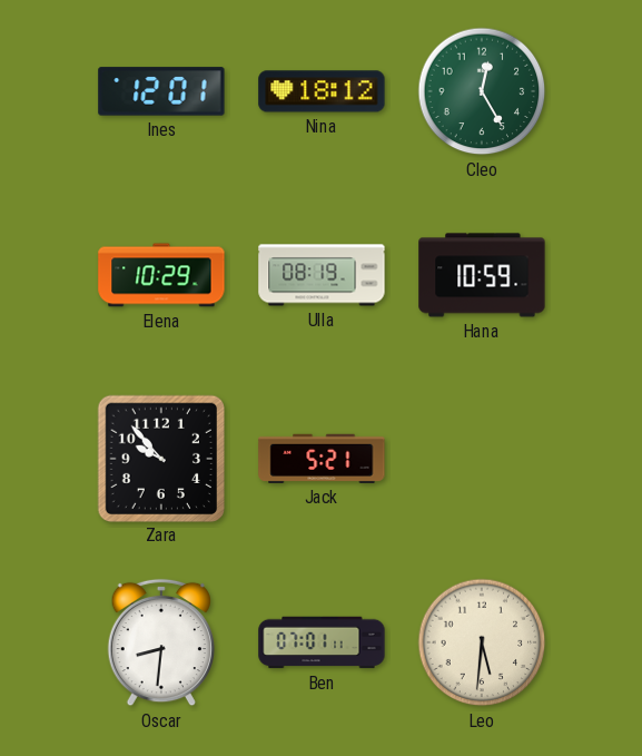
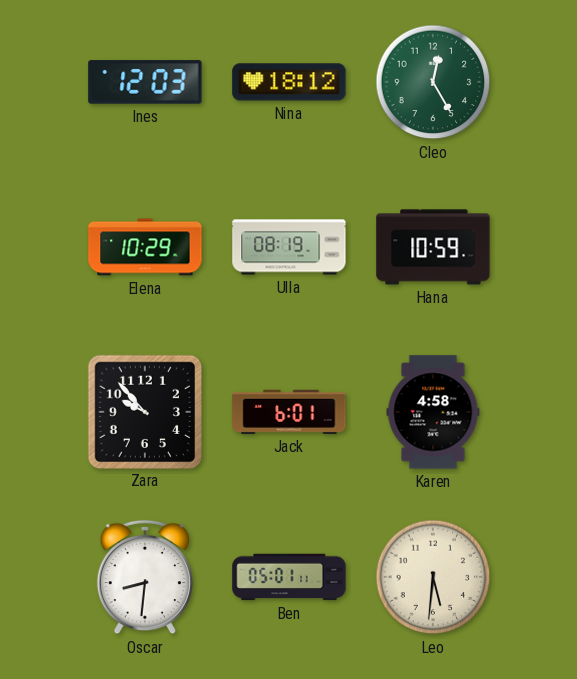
Ines: 12:01 -> 12:03
Jack: 5:21 -> 6:01
Karen: none -> 4:58
Ben: 07:01 -> 05:01
